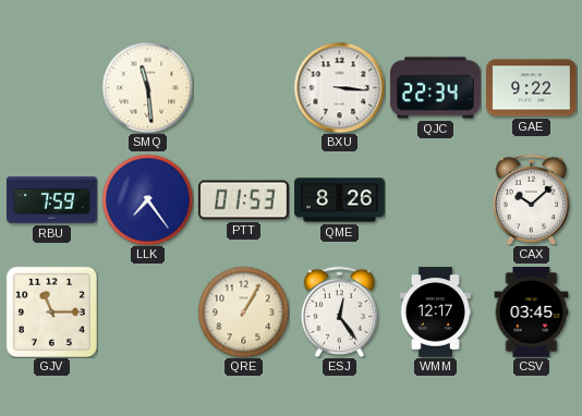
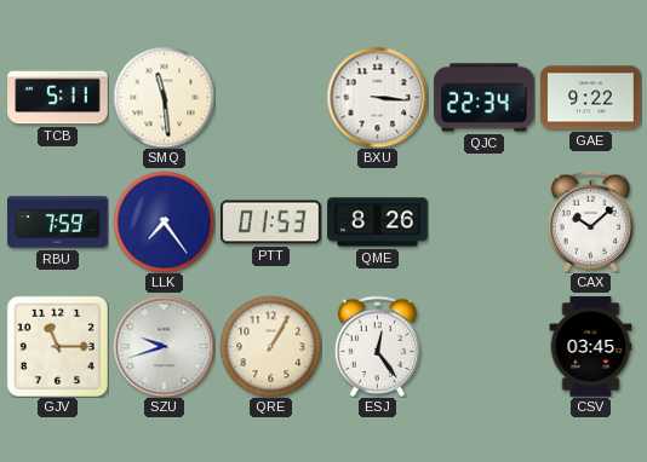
TCB: none -> 5:11
SZU: none -> 9:42
WMM: 12:17 -> none
